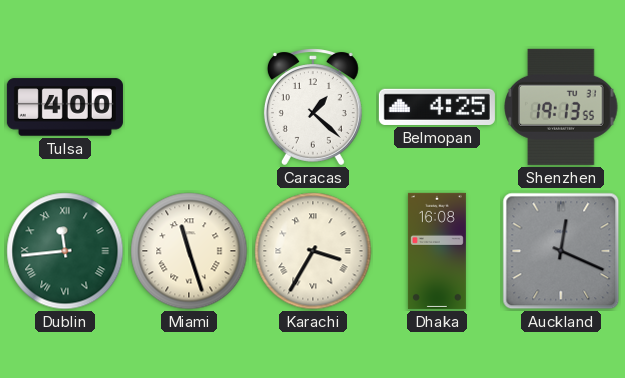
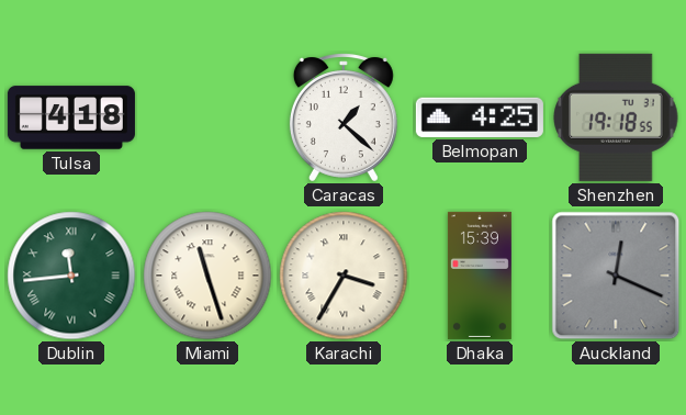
Tulsa: 4:00 -> 4:18
Shenzhen: 19:13 -> 19:18
Dhaka: 16:08 -> 15:39
